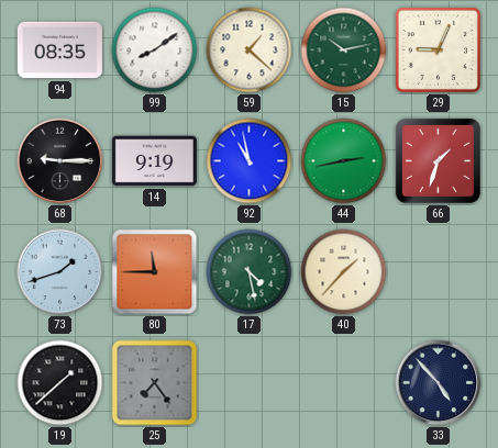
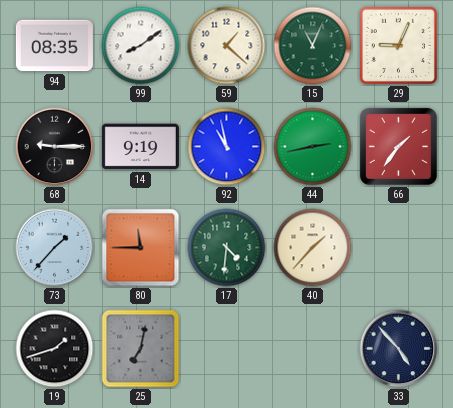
15: 10:13 -> 11:04
66: 1:33 -> 1:36
73: 1:42 -> 1:37
17: 4:28 -> 4:31
19: 1:38 -> 1:42
25: 7:24 -> 7:02
